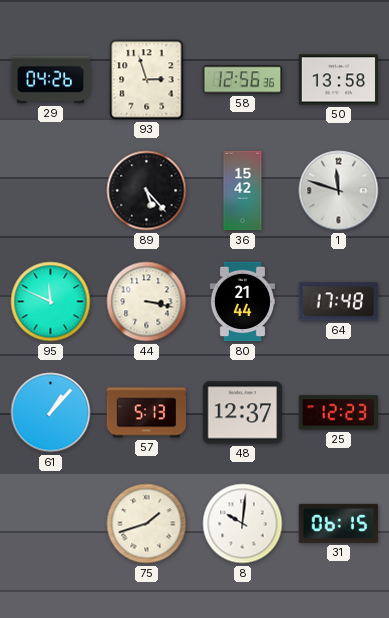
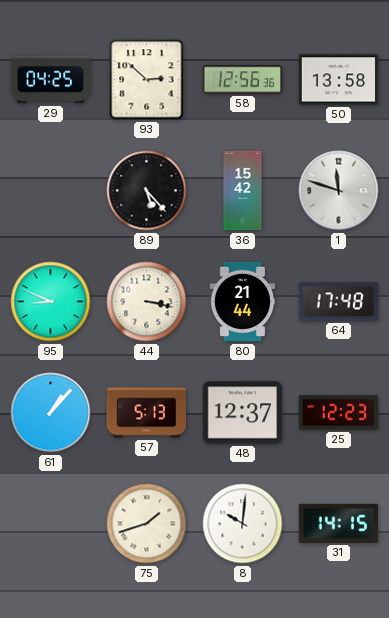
29: 04:26 -> 04:25
93: 2:57 -> 2:52
95: 11:49 -> 8:49
31: 06:15 -> 14:15
